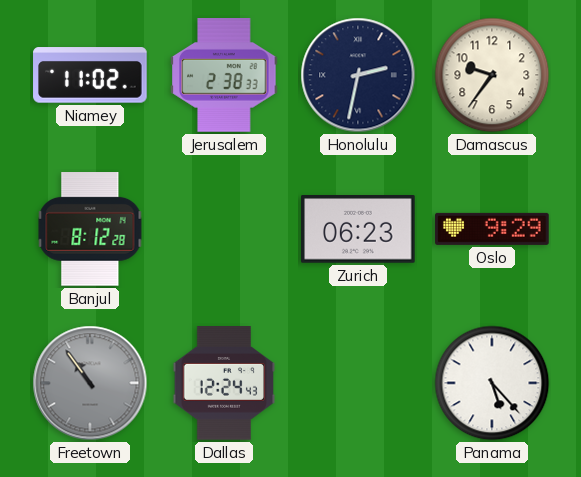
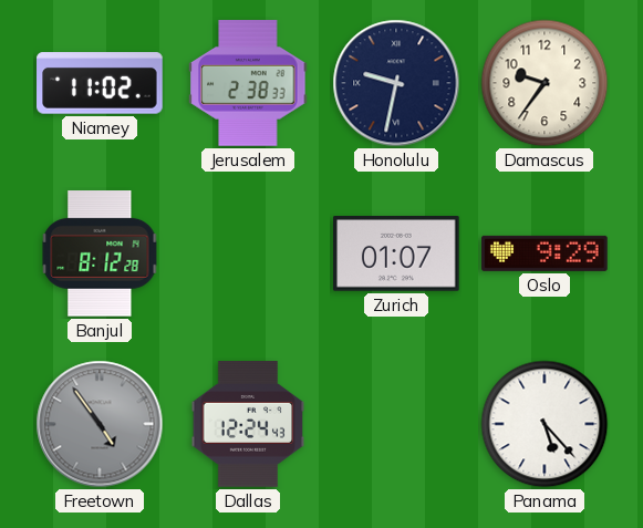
Honolulu: 2:32 -> 9:32
Zurich: 06:23 -> 01:07
Freetown: 10:54 -> 4:54
